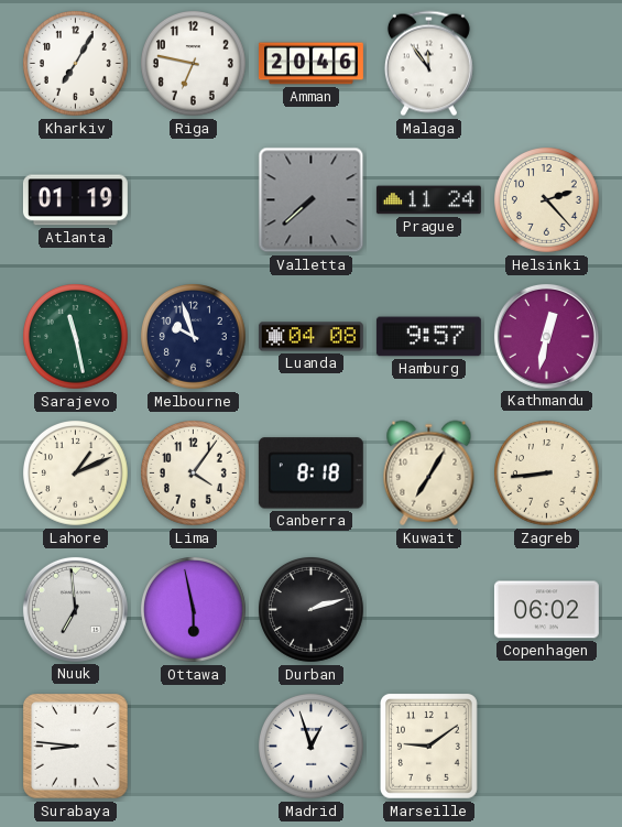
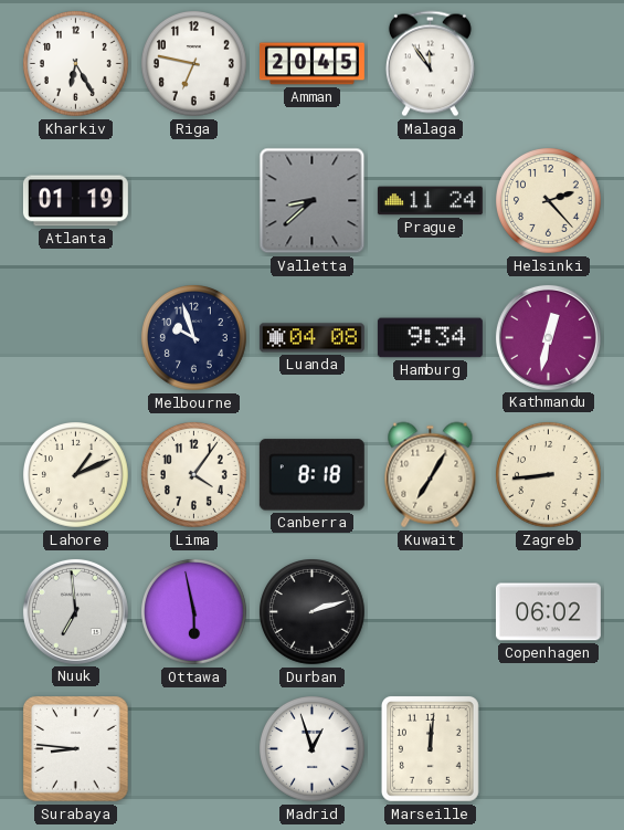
Kharkiv: 7:05 -> 6:25
Amman: 20:46 -> 20:45
Valletta: 7:38 -> 8:38
Sarajevo: 11:28 -> none
Hamburg: 9:57 -> 9:34
Marseille: 9:09 -> 12:01
